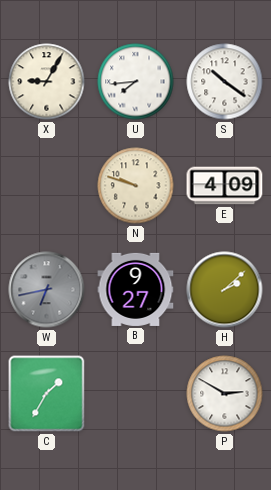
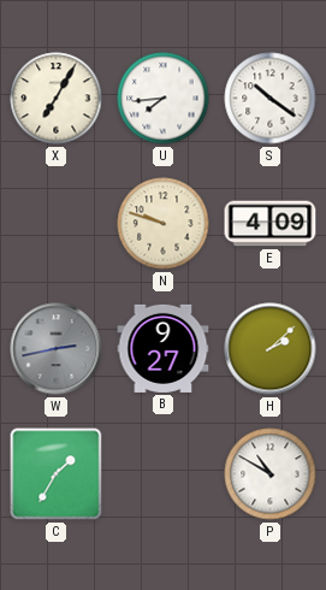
X: 9:05 -> 7:05
W: 6:43 -> 2:43
P: 2:50 -> 10:50
